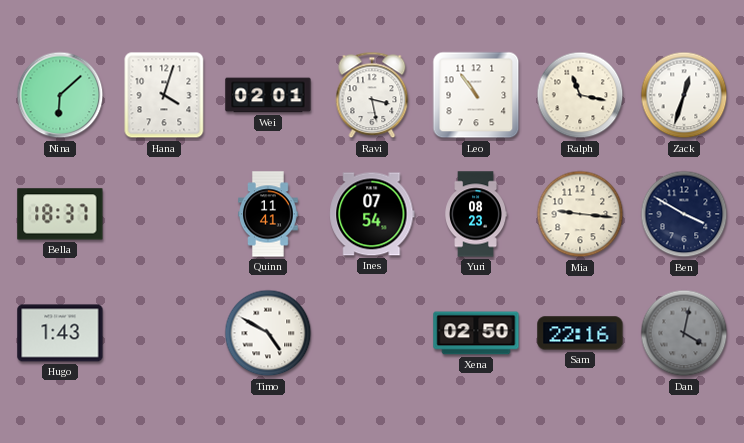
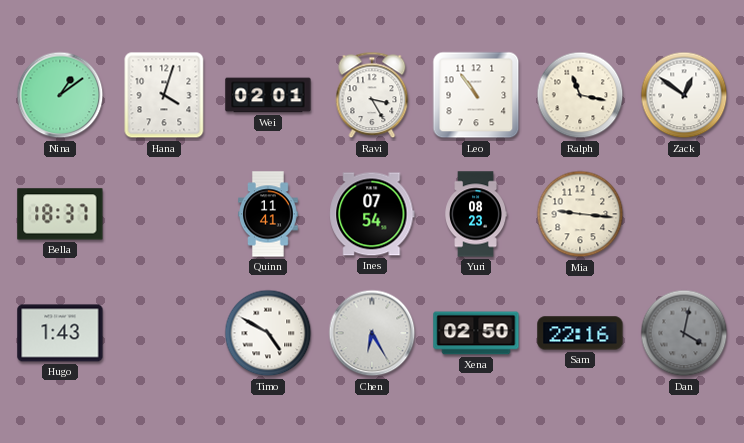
Nina: 6:08 -> 1:09
Ravi: 3:28 -> 3:25
Zack: 12:33 -> 12:51
Ben: 3:50 -> none
Chen: none -> 6:25
